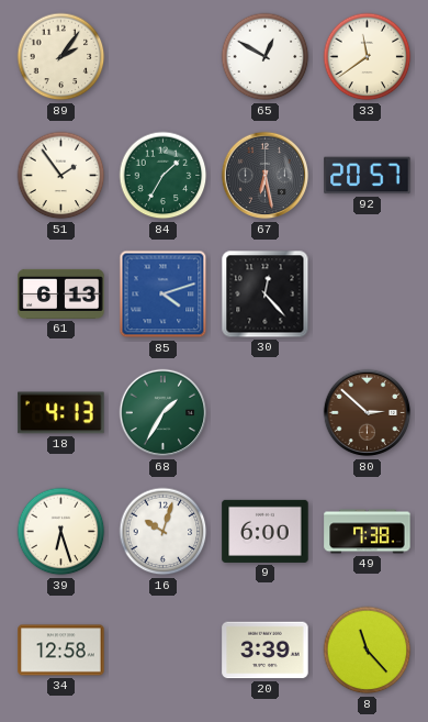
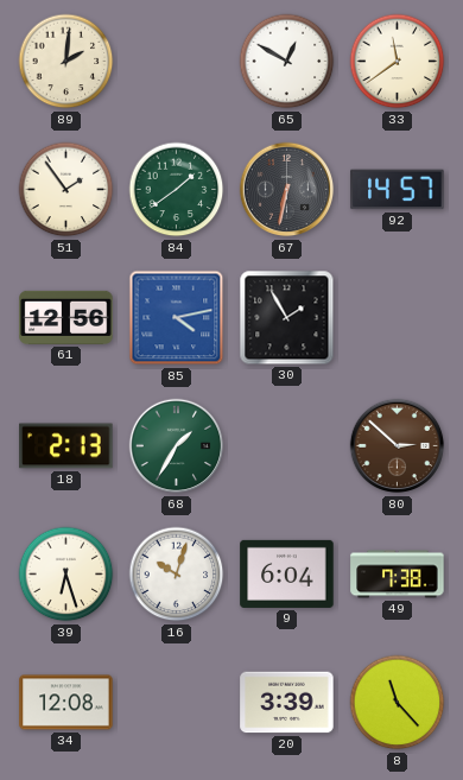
89: 2:06 -> 2:01
84: 1:35 -> 1:39
67: 6:28 -> 6:32
92: 20:57 -> 14:57
61: 6:13 -> 12:56
85: 4:12 -> 4:13
30: 12:23 -> 1:55
18: 4:13 -> 2:13
9: 6:00 -> 6:04
34: 12:58 -> 12:08
